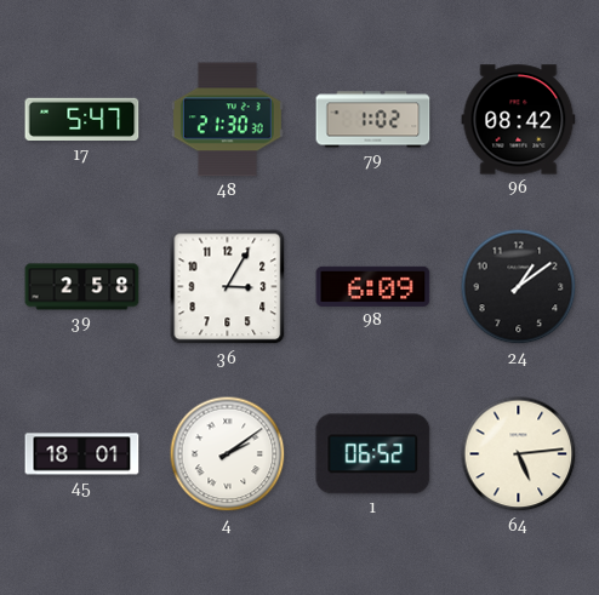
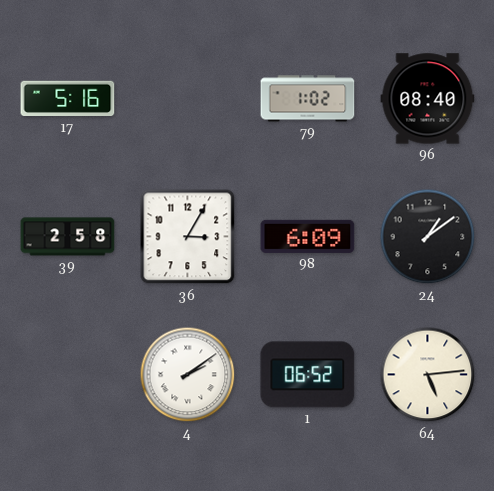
17: 5:47 -> 5:16
48: 21:30 -> none
96: 08:42 -> 08:40
45: 18:01 -> none
